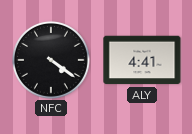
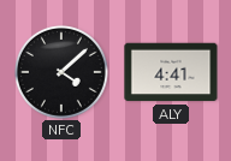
NFC: 4:21 -> 4:08
